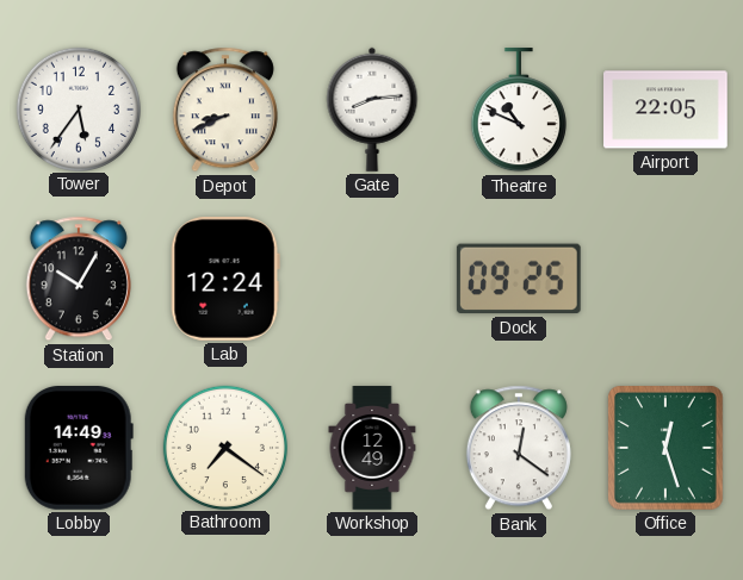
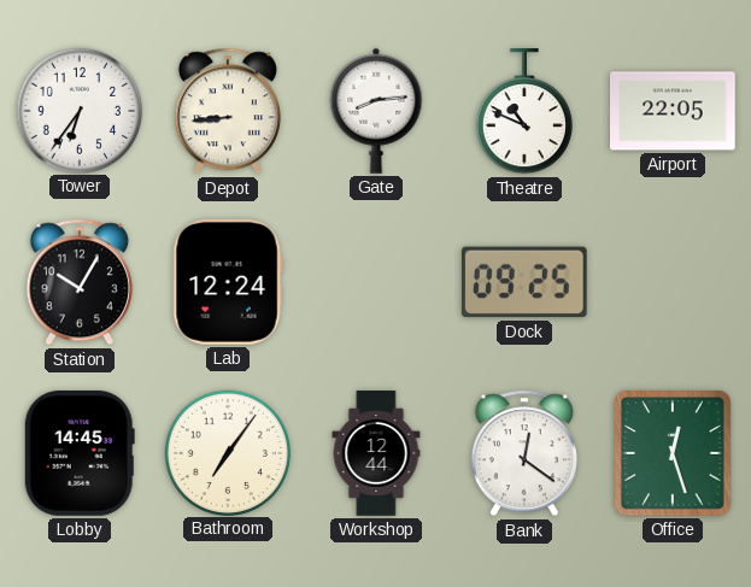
Tower: 5:36 -> 6:36
Depot: 8:41 -> 8:44
Lobby: 14:49 -> 14:45
Bathroom: 7:21 -> 7:06
Workshop: 12:49 -> 12:44
